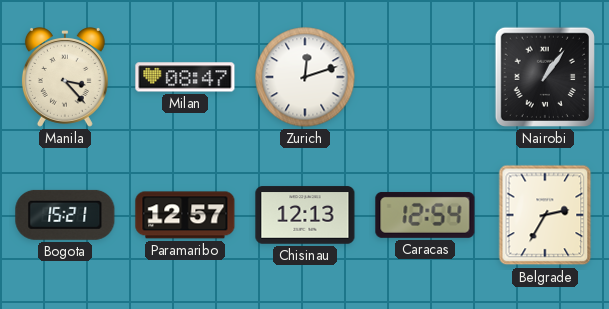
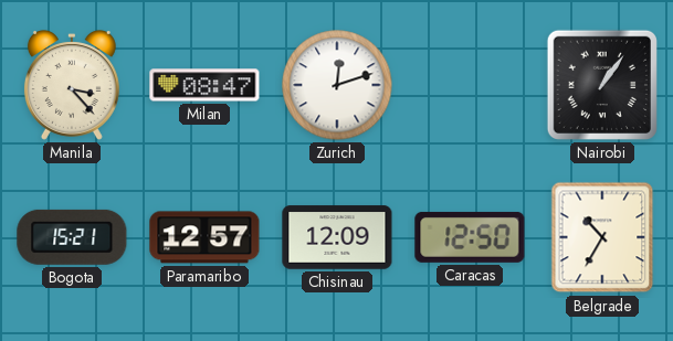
Chisinau: 12:13 -> 12:09
Caracas: 12:54 -> 12:50
Belgrade: 2:35 -> 10:35
